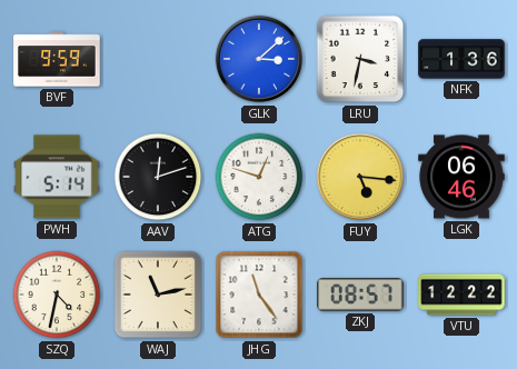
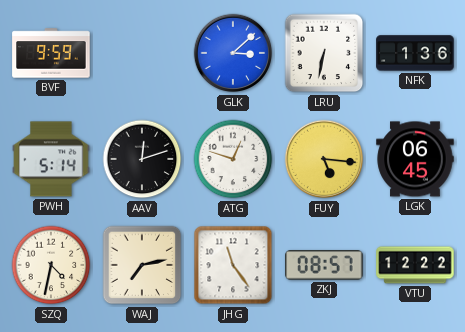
LRU: 3:32 -> 6:32
LGK: 06:46 -> 06:45
WAJ: 11:13 -> 7:13
